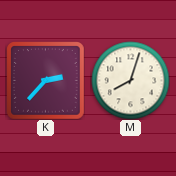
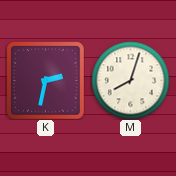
K: 2:37 -> 2:32
